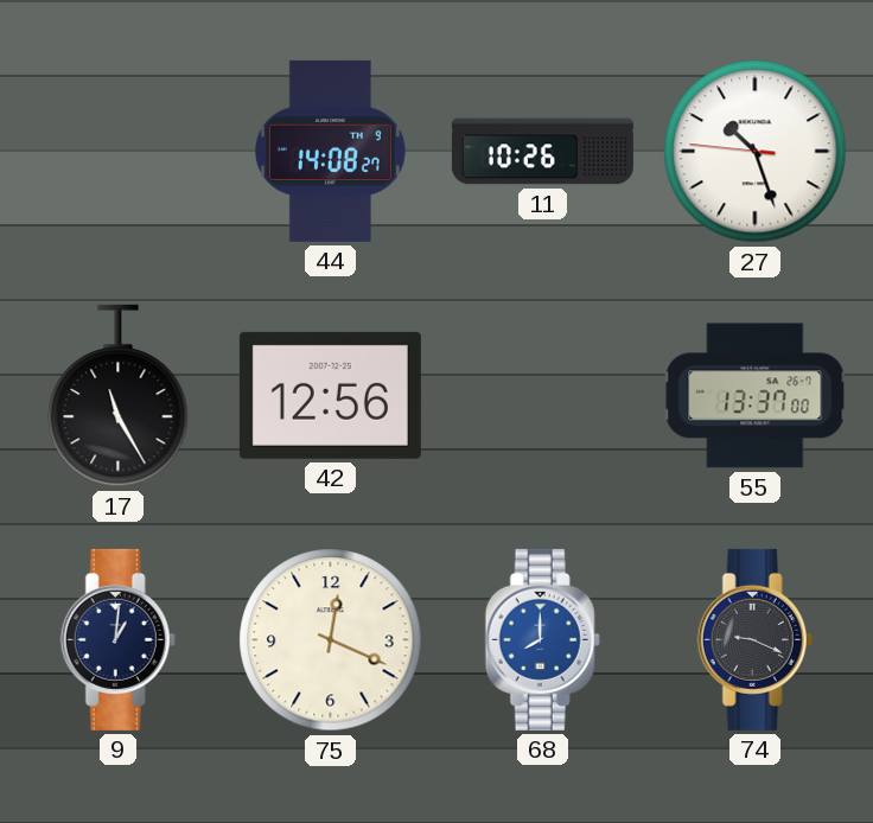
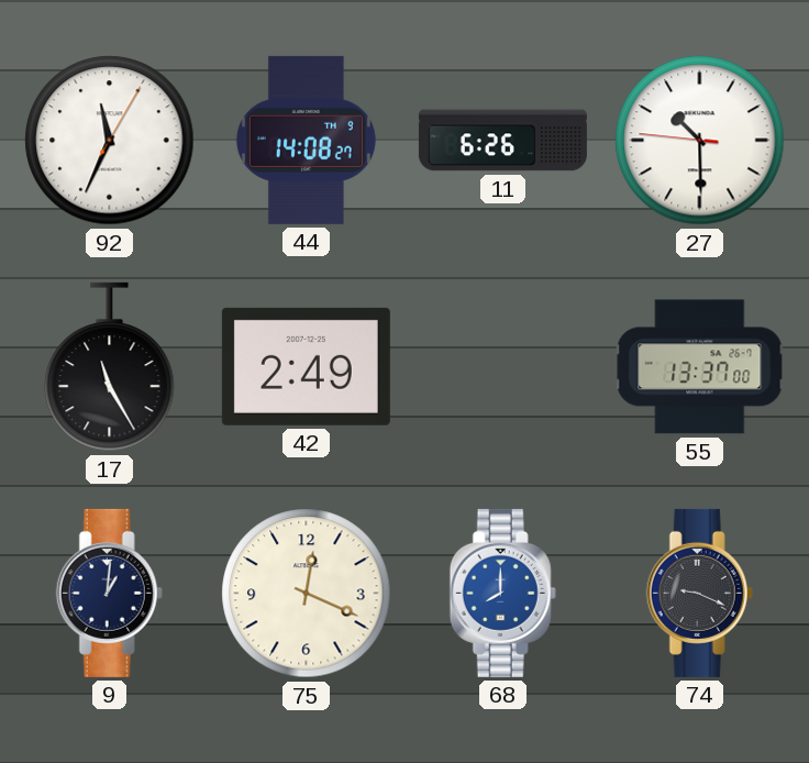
92: none -> 11:34
11: 10:26 -> 6:26
27: 10:26 -> 10:29
42: 12:56 -> 2:49
